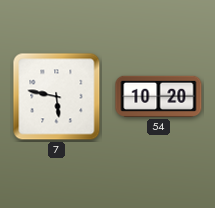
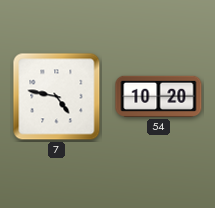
7: 5:47 -> 4:47
